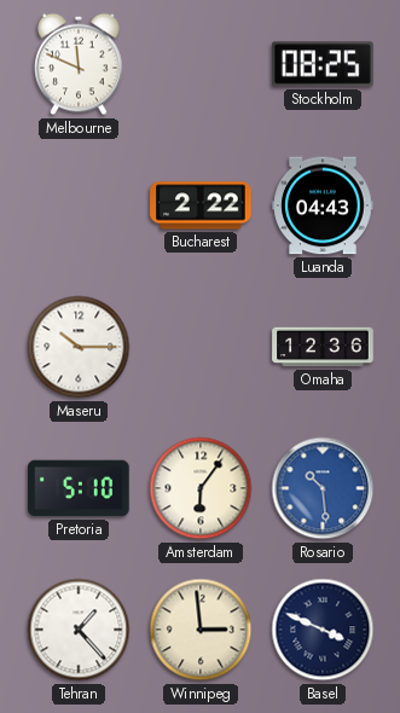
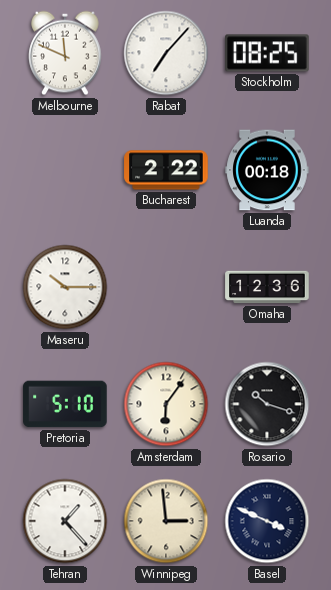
Rabat: none -> 7:07
Luanda: 04:43 -> 00:18
Rosario: 10:29 -> 10:18
Rosario dial: blue -> black
